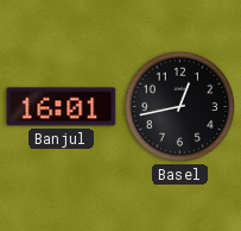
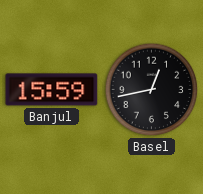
Banjul: 16:01 -> 15:59
